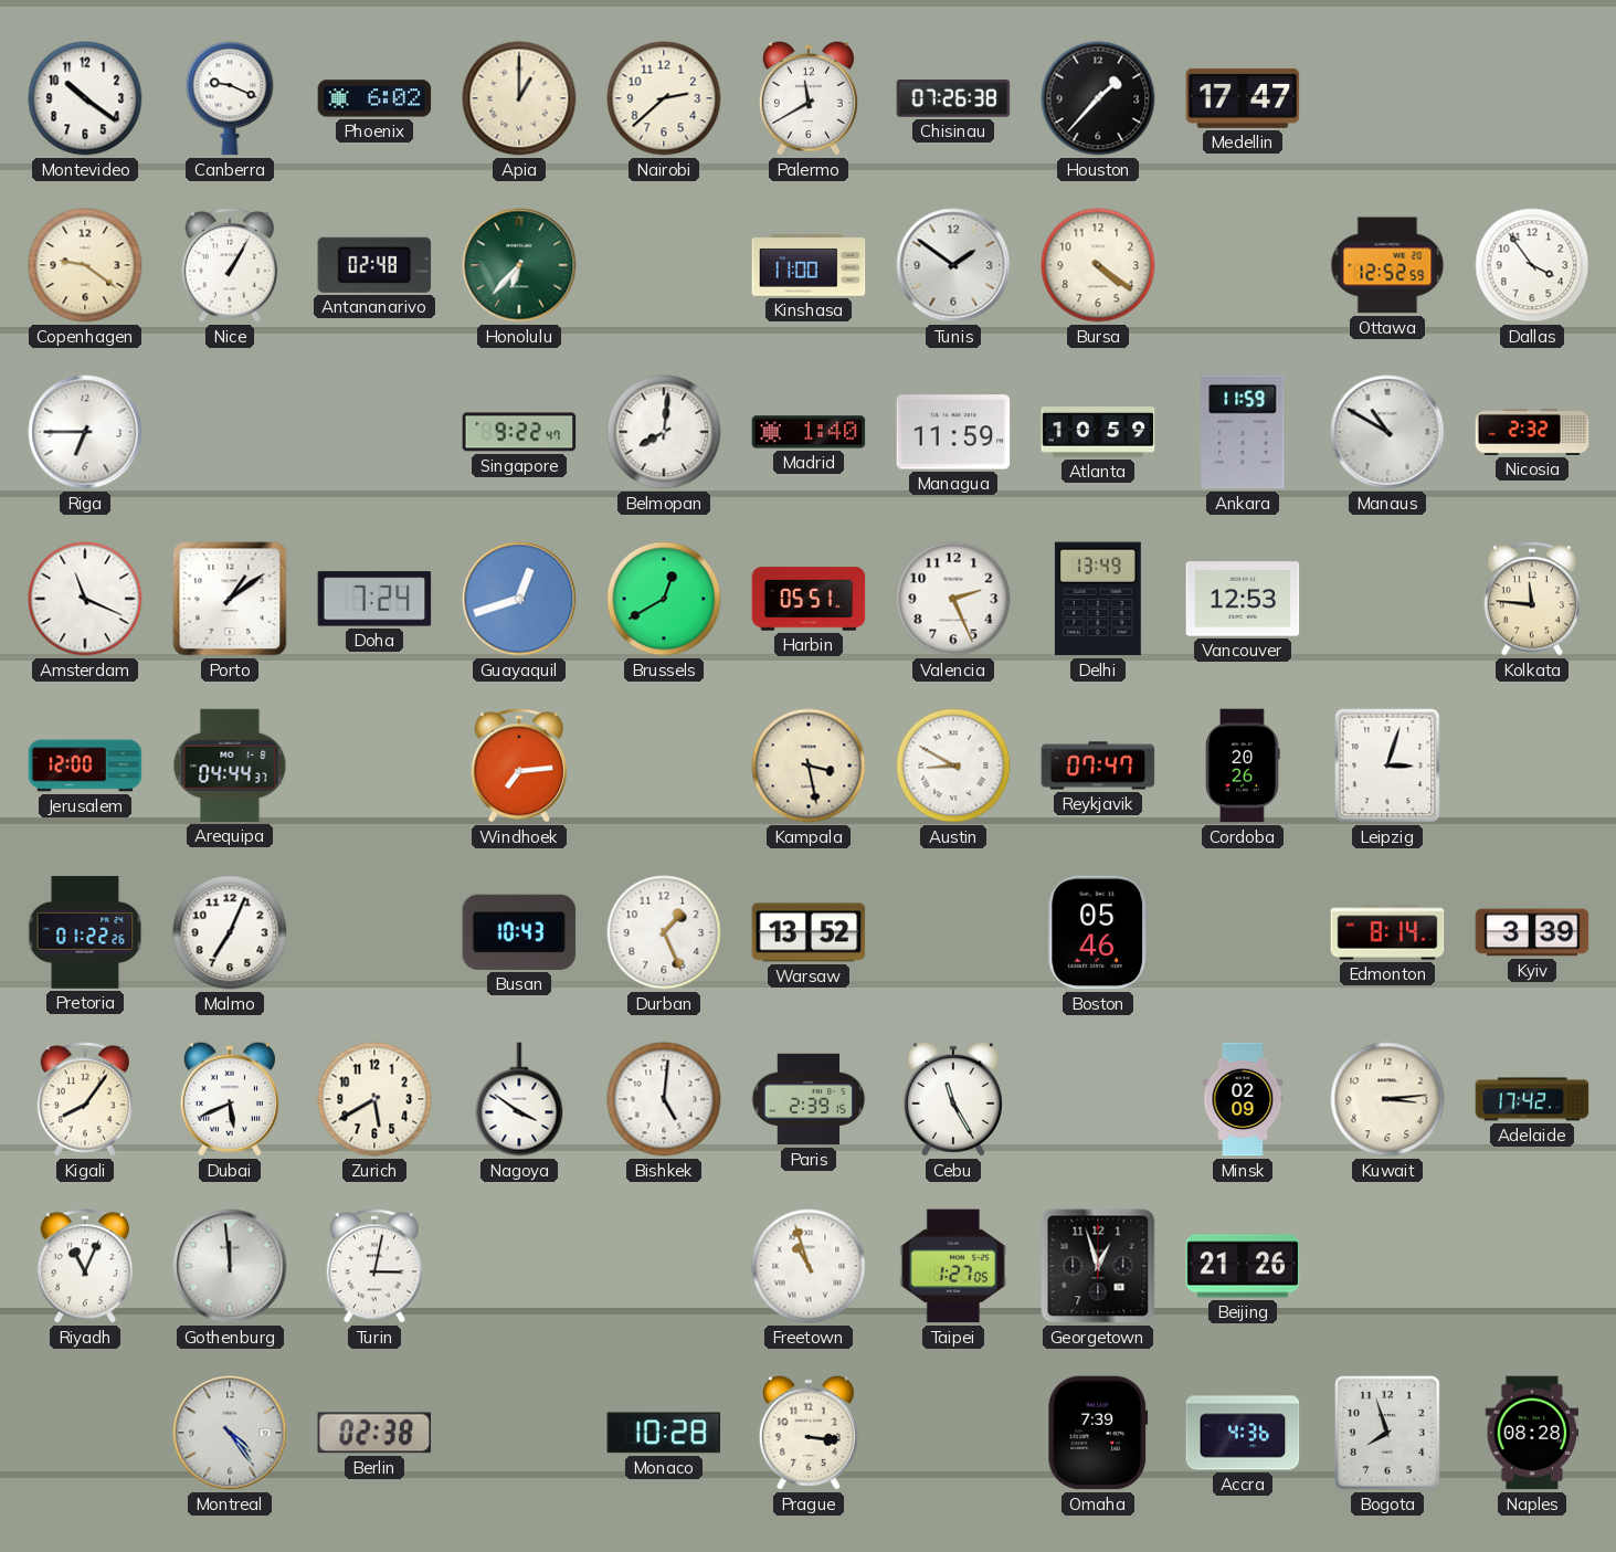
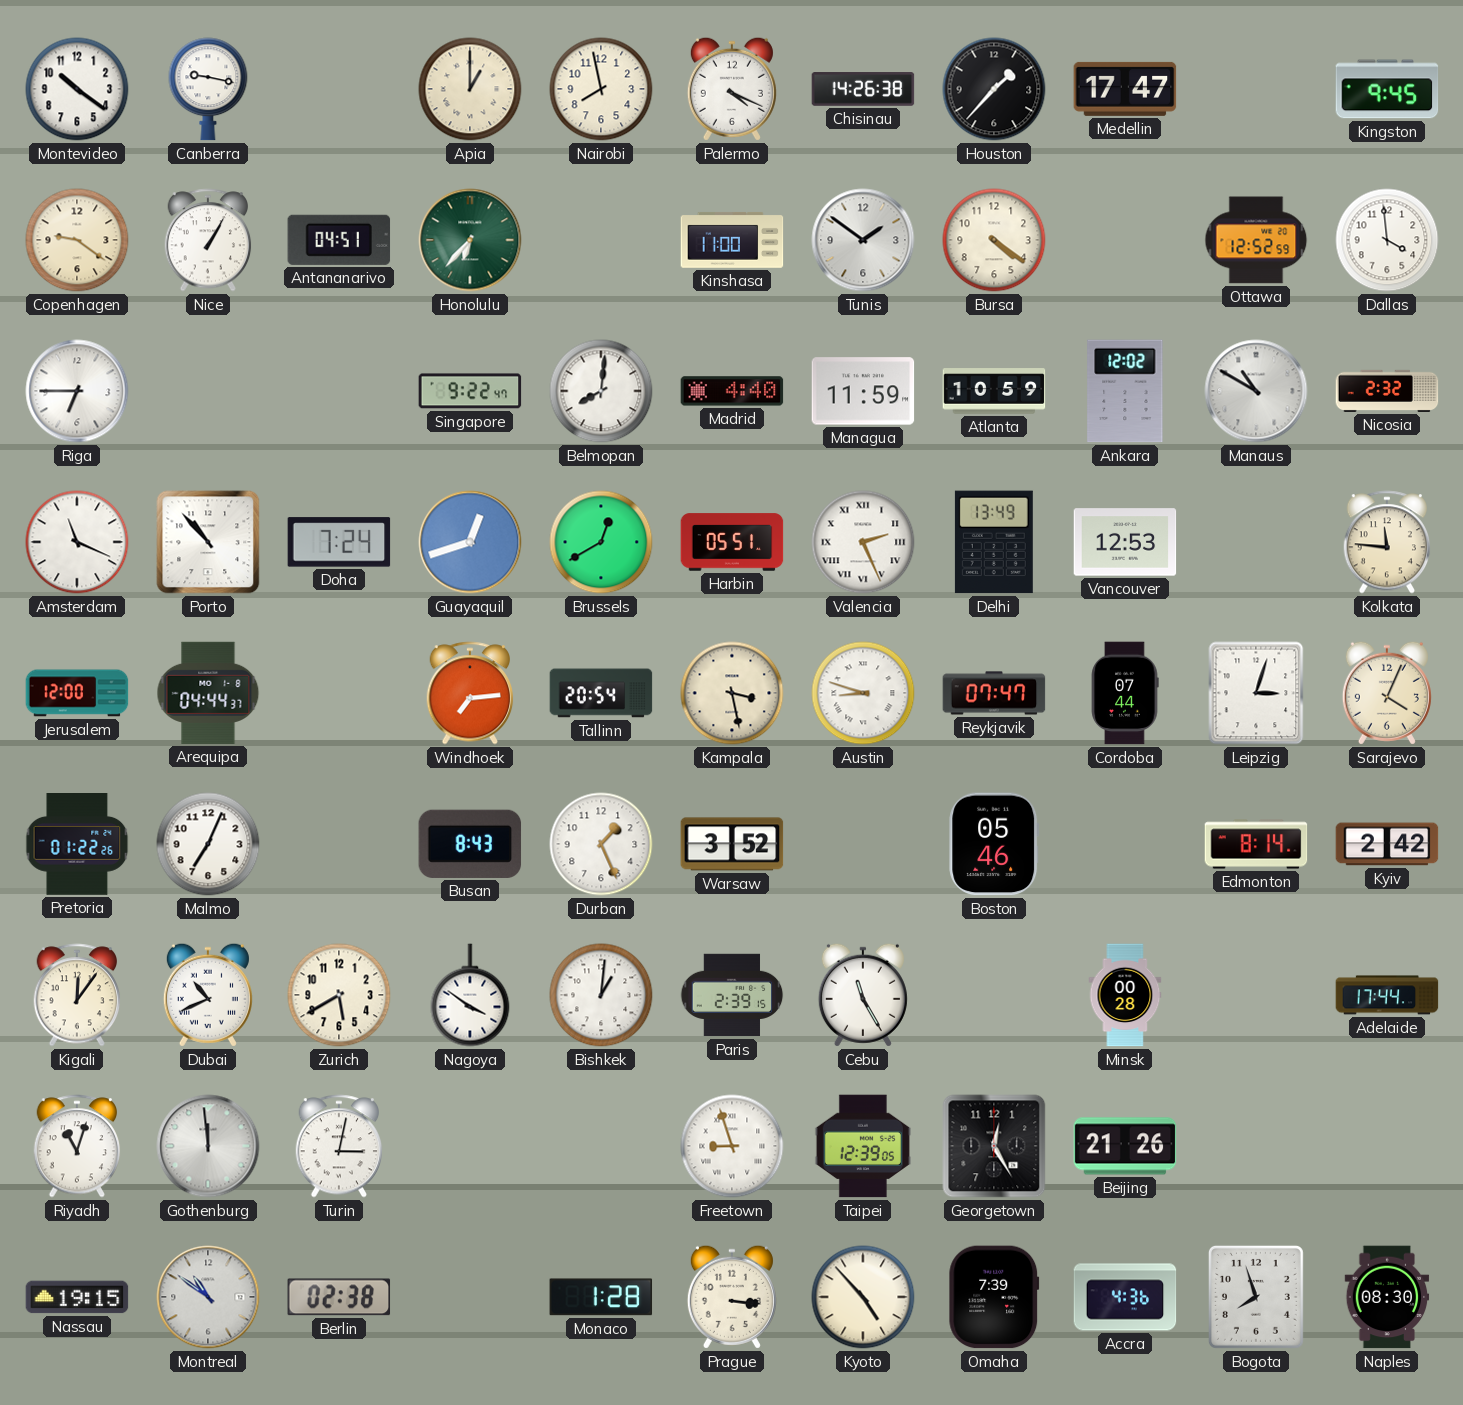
Canberra: 9:19 -> 9:17
Phoenix: 6:02 -> none
Nairobi: 2:38 -> 7:58
Palermo: 11:40 -> 4:19
Chisinau: 07:26 -> 14:26
Kingston: none -> 9:45
Antananarivo: 02:48 -> 04:51
Dallas: 3:54 -> 3:59
Madrid: 1:40 -> 4:40
Ankara: 11:59 -> 12:02
Porto: 1:09 -> 10:53
Valencia numerals: Arabic -> Roman
Tallinn: none -> 20:54
Austin: 8:50 -> 8:48
Cordoba: 20:26 -> 07:44
Sarajevo: none -> 4:04
Busan: 10:43 -> 8:43
Warsaw: 13:52 -> 3:52
Kyiv: 3:39 -> 2:42
Kigali: 8:06 -> 12:06
Dubai: 5:41 -> 10:41
Bishkek: 5:01 -> 1:01
Minsk: 02:09 -> 00:28
Kuwait: 3:14 -> none
Adelaide: 17:42 -> 17:44
Riyadh: 11:04 -> 11:03
Freetown: 10:57 -> 8:57
Taipei: 1:27 -> 12:39
Georgetown: 12:57 -> 12:25
Nassau: none -> 19:15
Montreal: 4:24 -> 10:51
Monaco: 10:28 -> 1:28
Kyoto: none -> 4:53
Naples: 08:28 -> 08:30
